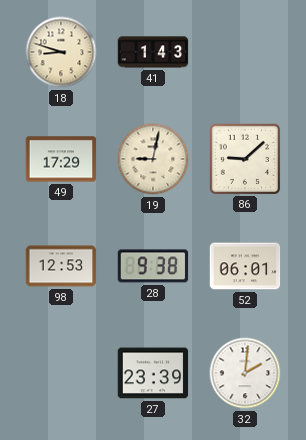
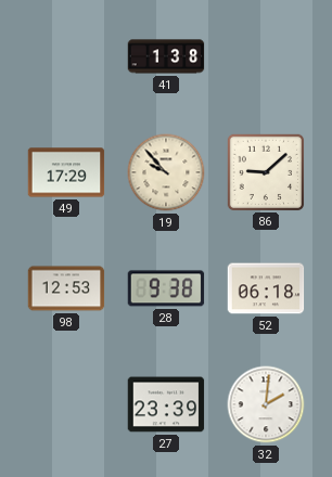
18: 8:48 -> none
41: 1:43 -> 1:38
19: 9:02 -> 9:53
52: 06:01 -> 06:18
